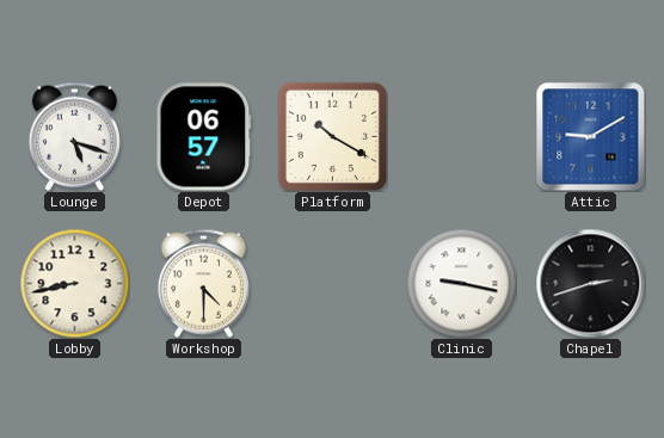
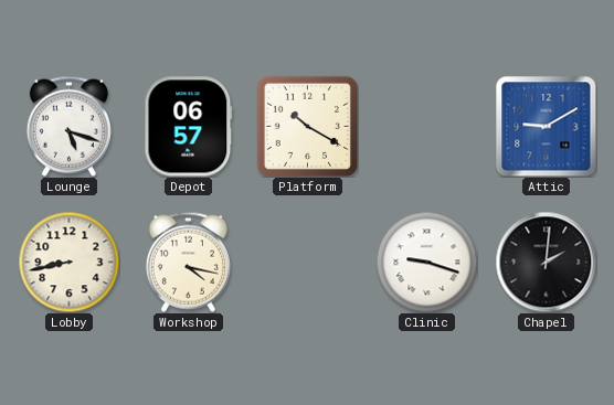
Workshop: 4:30 -> 4:17
Clinic: 9:17 -> 9:18
Chapel: 2:42 -> 2:01
